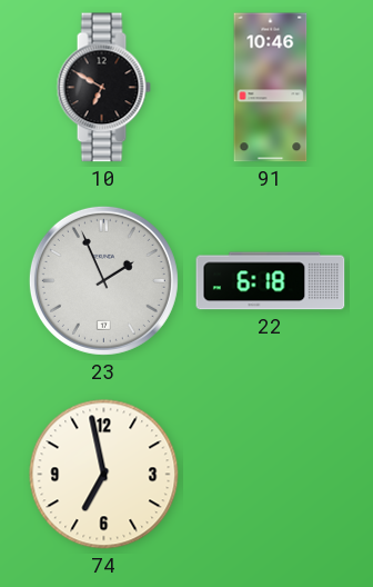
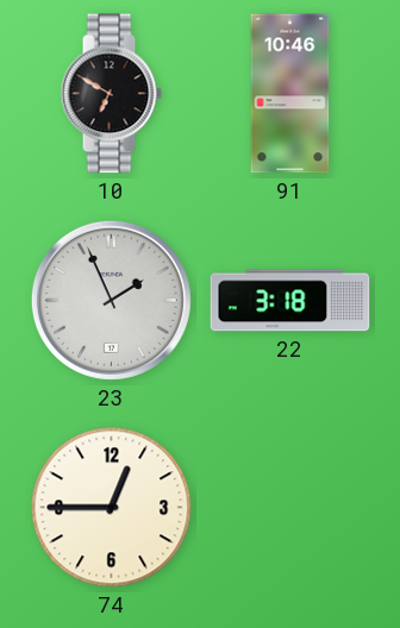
22: 6:18 -> 3:18
74: 6:58 -> 12:45
